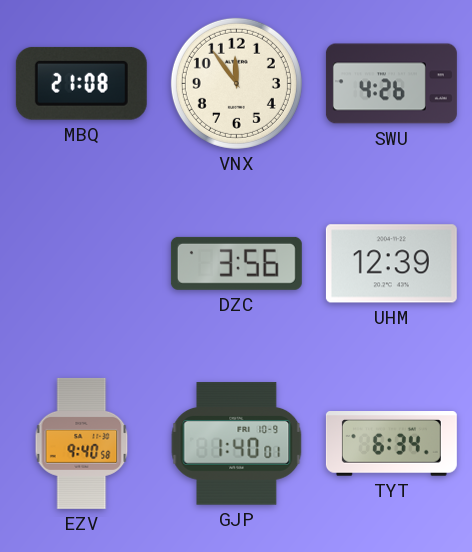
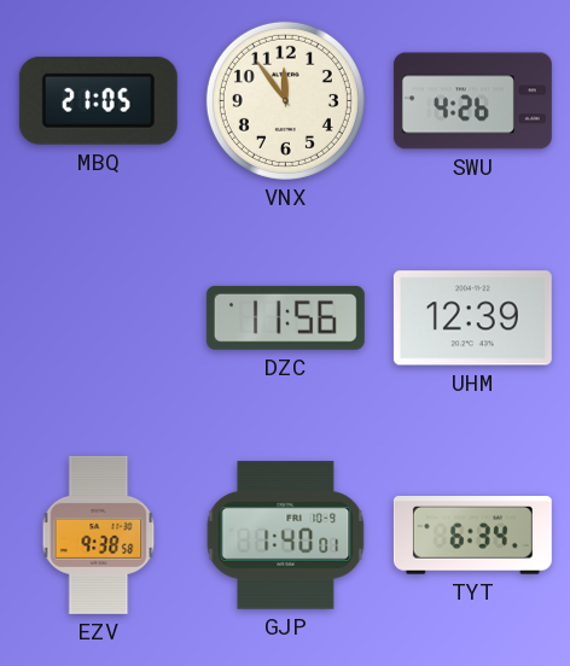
MBQ: 21:08 -> 21:05
DZC: 3:56 -> 11:56
EZV: 9:40 -> 9:38
